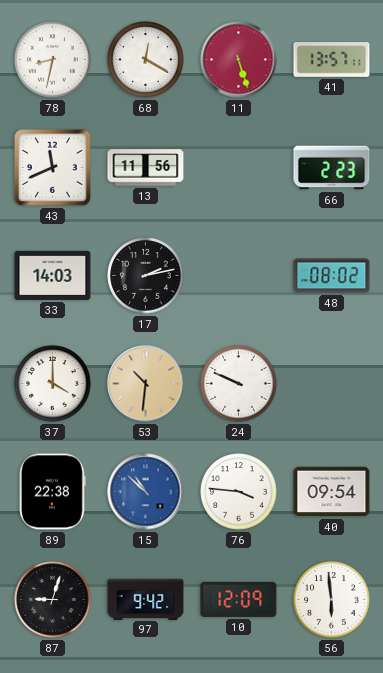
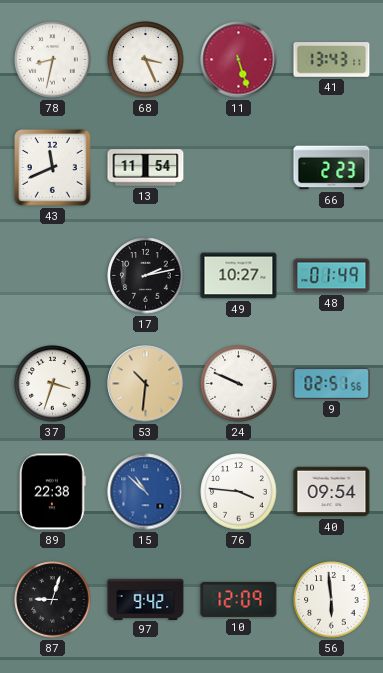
68: 12:20 -> 3:26
41: 13:57 -> 13:43
13: 11:56 -> 11:54
33: 14:03 -> none
49: none -> 10:27
48: 08:02 -> 01:49
37: 4:00 -> 3:33
9: none -> 02:51
